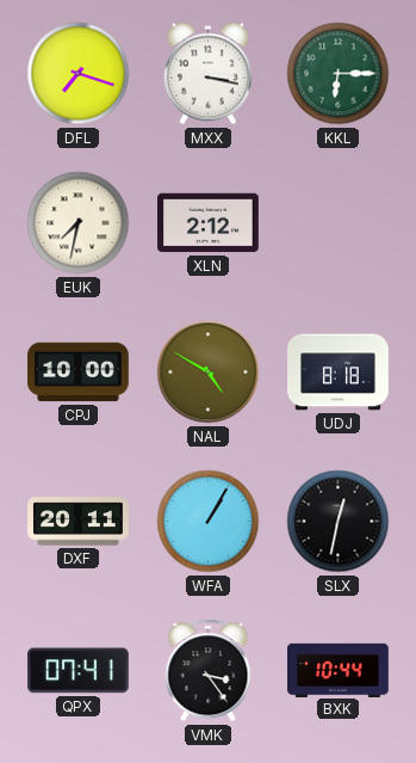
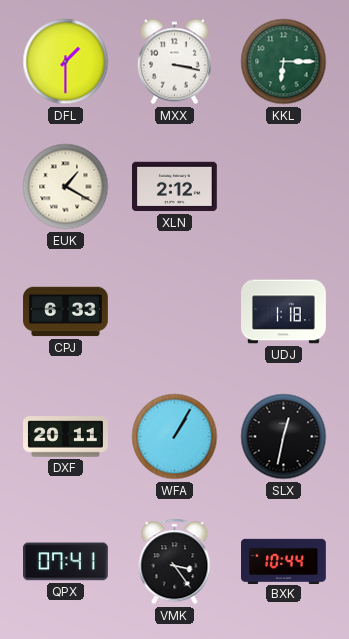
DFL: 7:18 -> 1:30
EUK: 7:32 -> 1:20
CPJ: 10:00 -> 6:33
NAL: 4:50 -> none
UDJ: 8:18 -> 1:18
